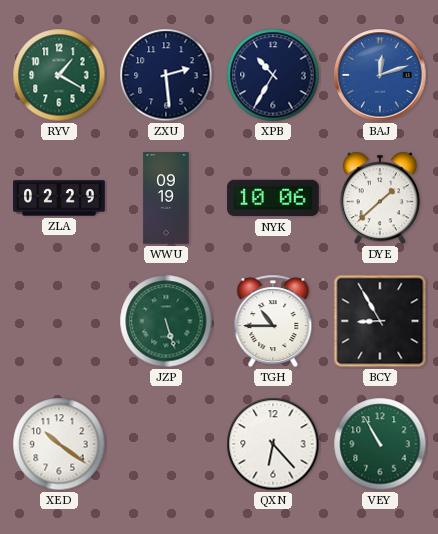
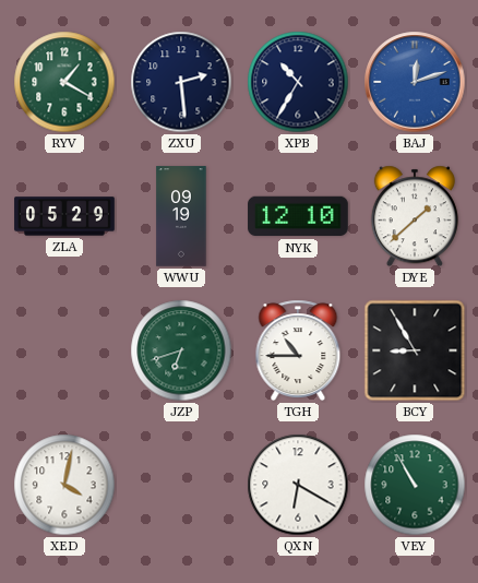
ZLA: 02:29 -> 05:29
NYK: 10:06 -> 12:10
JZP: 5:27 -> 6:42
XED: 10:21 -> 4:02
QXN: 6:23 -> 6:20
